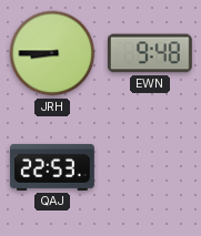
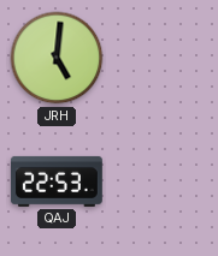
JRH: 8:45 -> 5:01
EWN: 9:48 -> none
